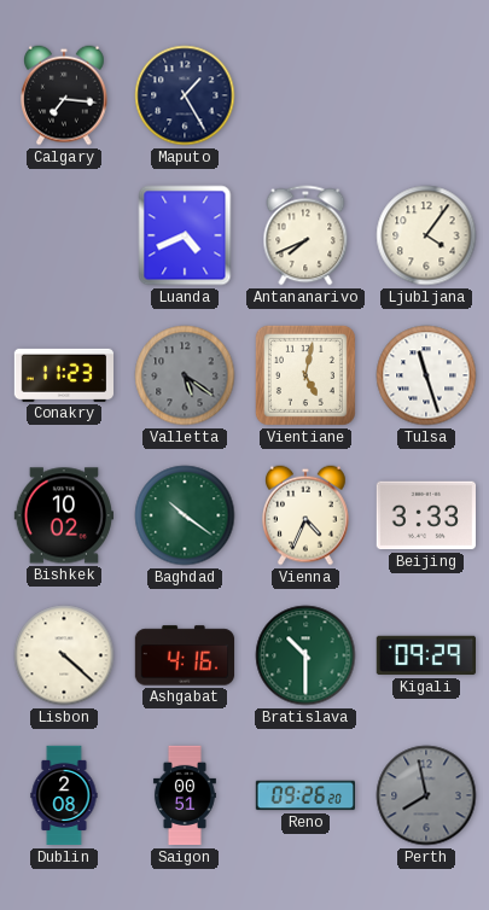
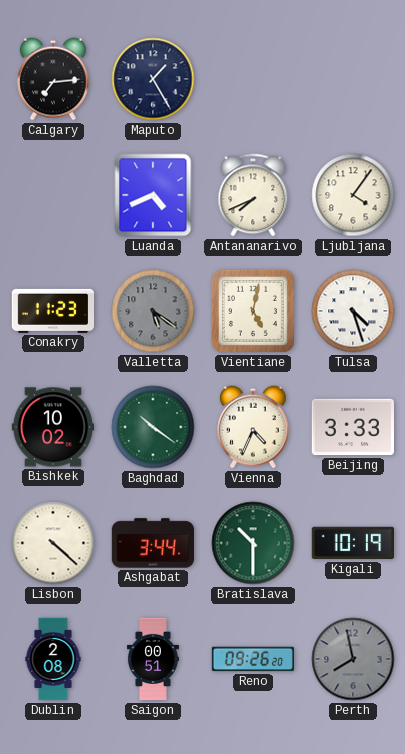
Calgary: 7:16 -> 7:14
Tulsa: 11:27 -> 4:27
Ashgabat: 4:16 -> 3:44
Kigali: 09:29 -> 10:19
